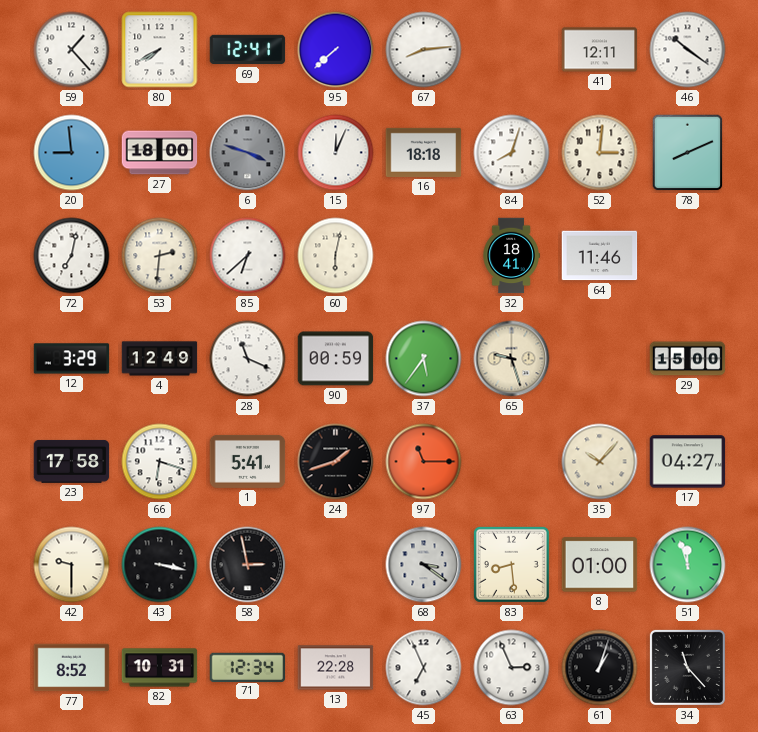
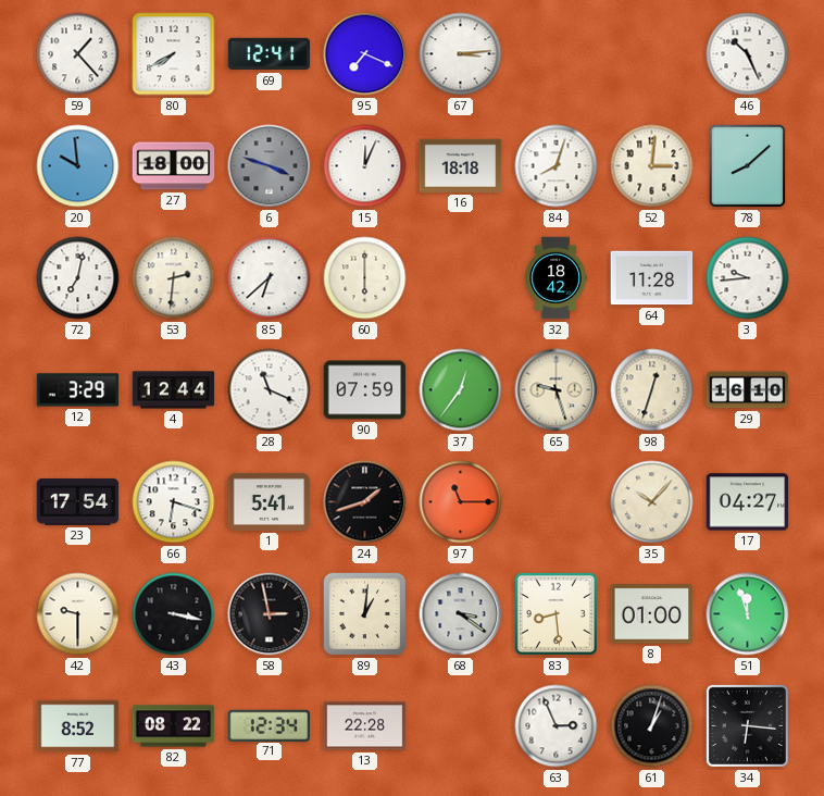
95: 7:38 -> 7:19
67: 8:14 -> 3:14
41: 12:11 -> none
46: 10:21 -> 10:26
20: 8:59 -> 9:59
78: 8:11 -> 8:08
60: 6:02 -> 6:00
32: 18:41 -> 18:42
64: 11:46 -> 11:28
3: none -> 9:44
4: 12:49 -> 12:44
90: 00:59 -> 07:59
37: 5:36 -> 12:36
98: none -> 12:33
29: 15:00 -> 16:10
23: 17:58 -> 17:54
89: none -> 1:01
82: 10:31 -> 08:22
45: 6:56 -> none
34: 11:23 -> 6:16
